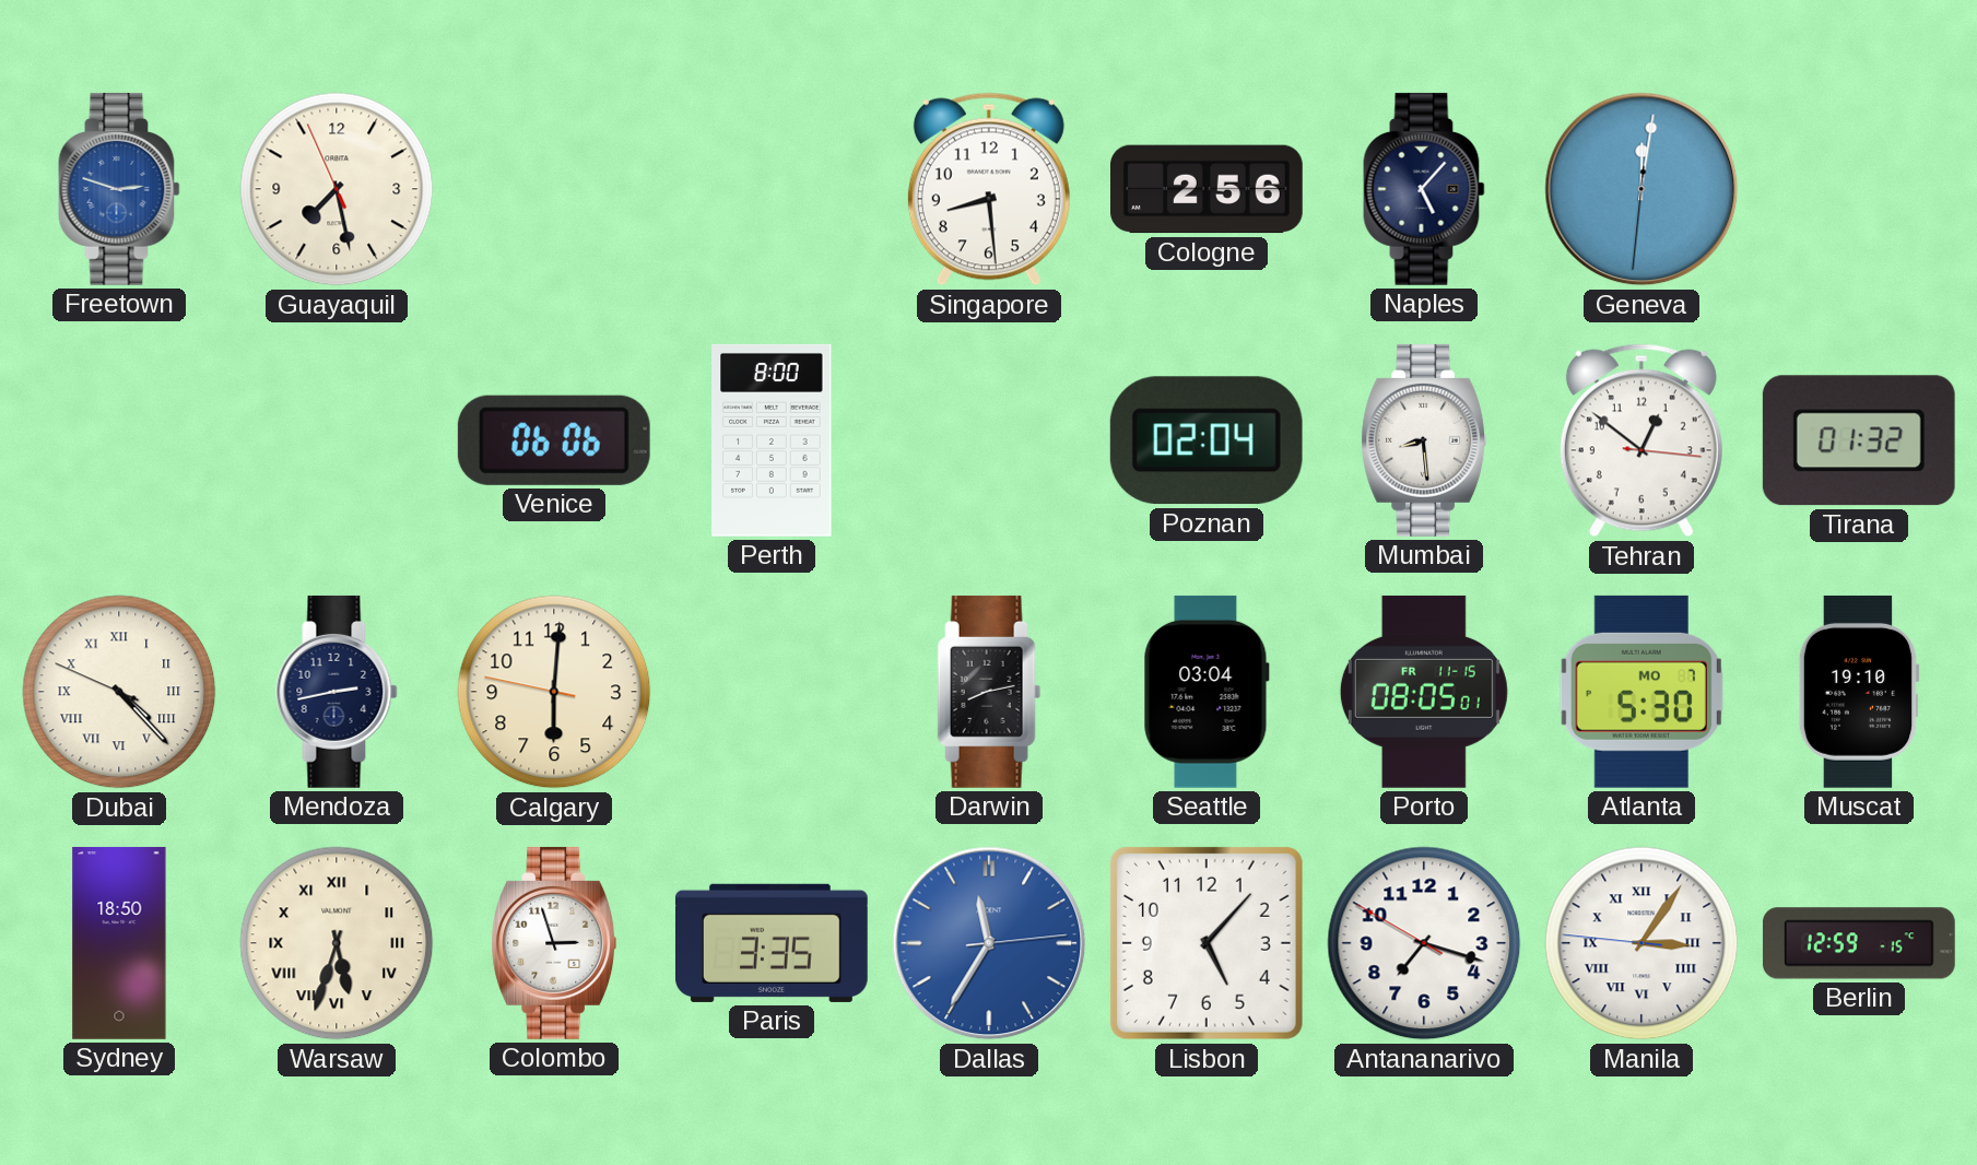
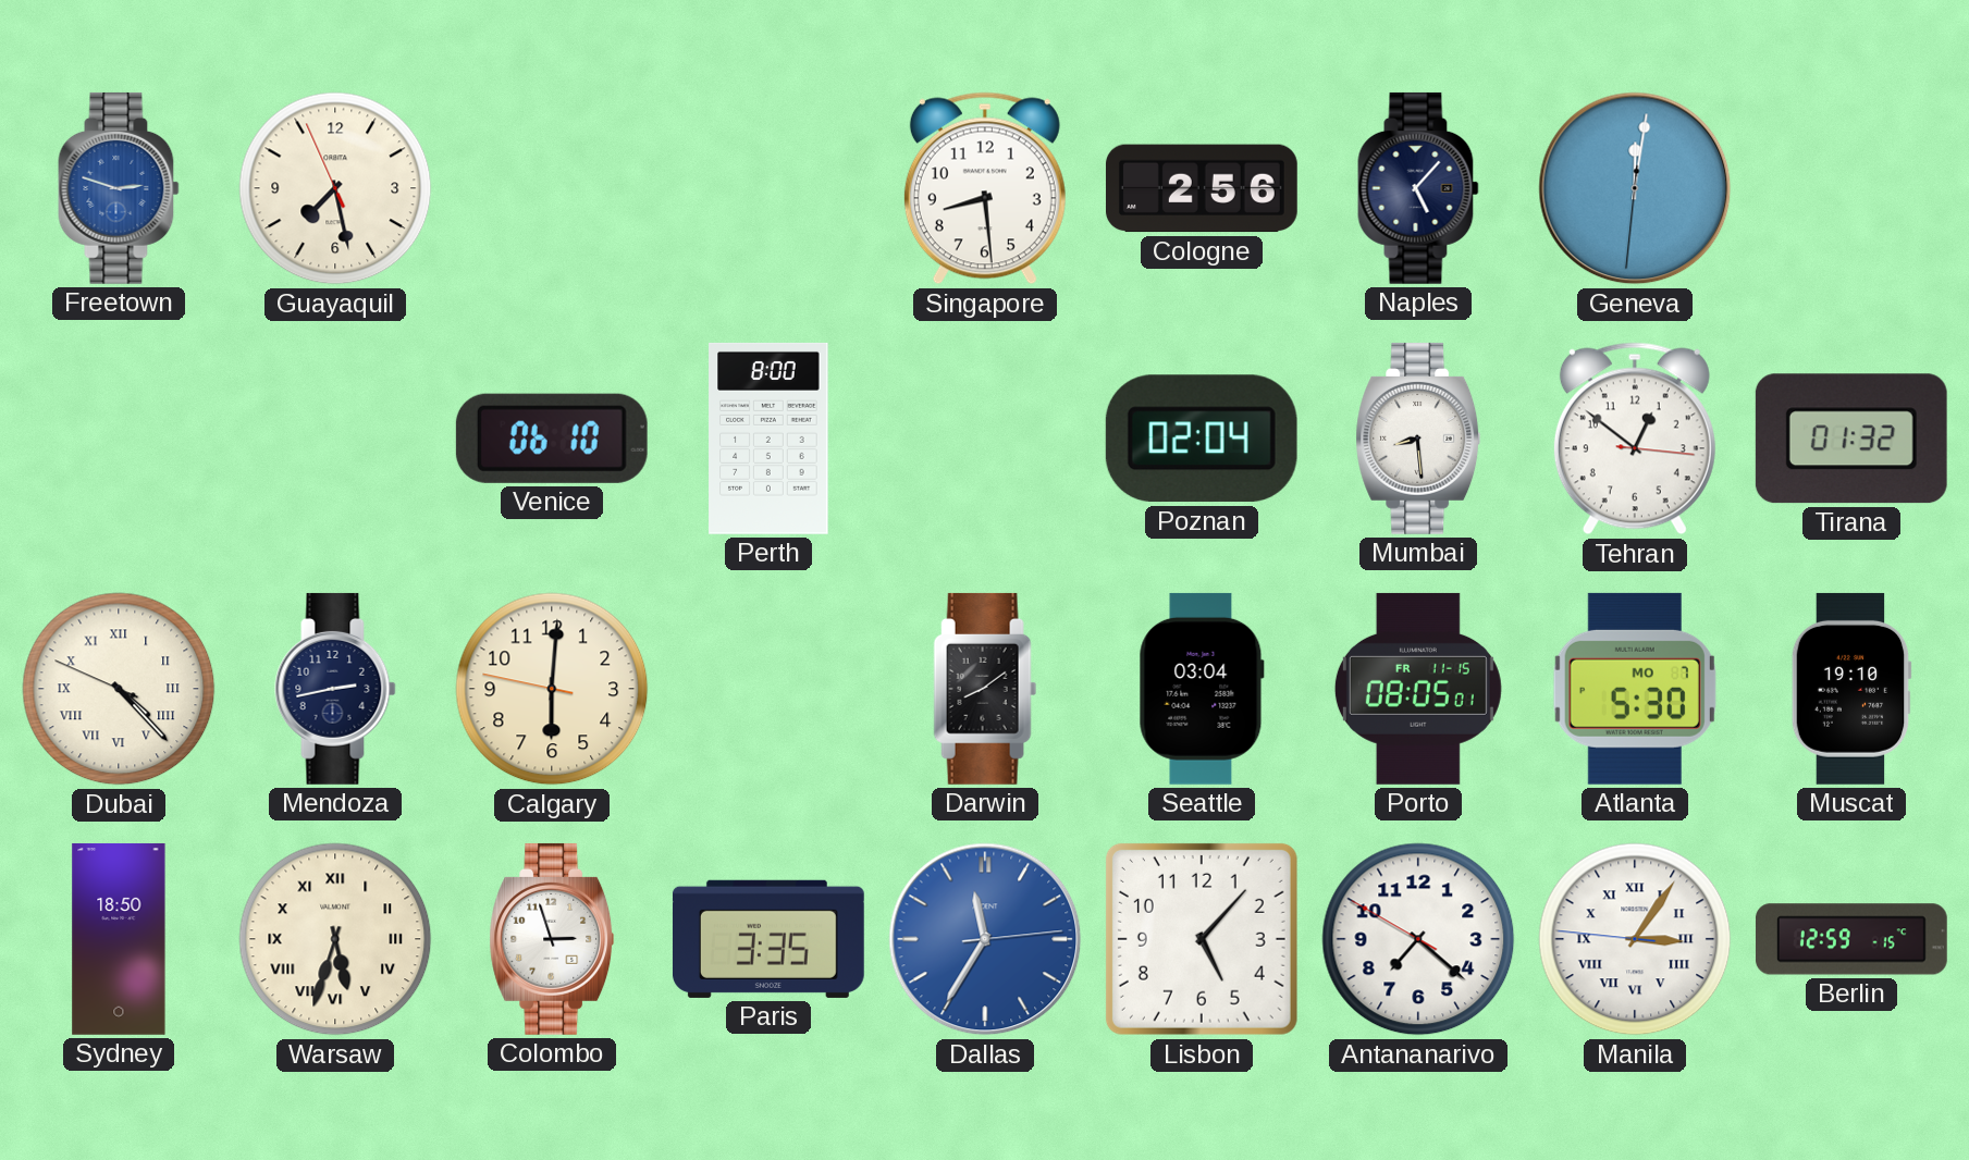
Venice: 06:06 -> 06:10
Darwin: 8:13 -> 8:09
Antananarivo: 7:17 -> 7:21
